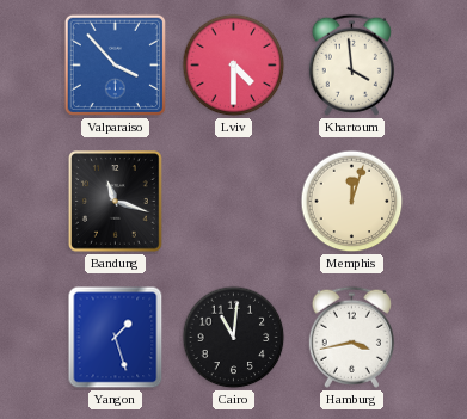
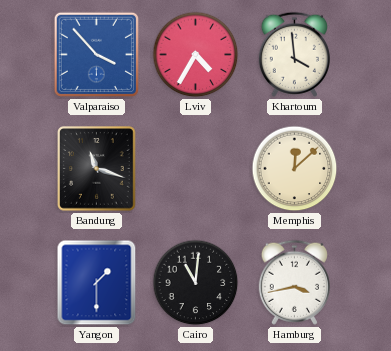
Lviv: 4:30 -> 4:35
Memphis: 12:03 -> 12:08
Yangon: 1:27 -> 1:30
